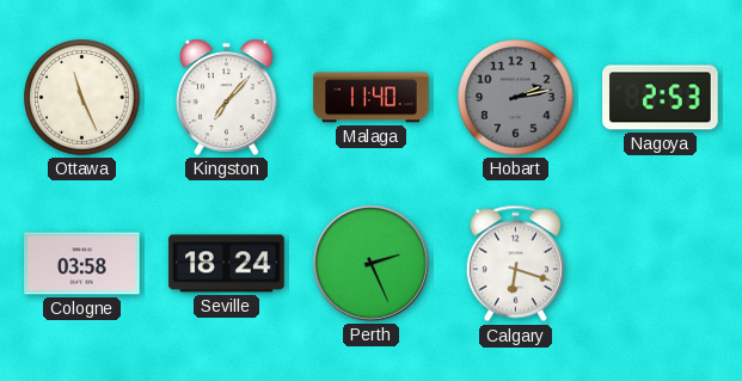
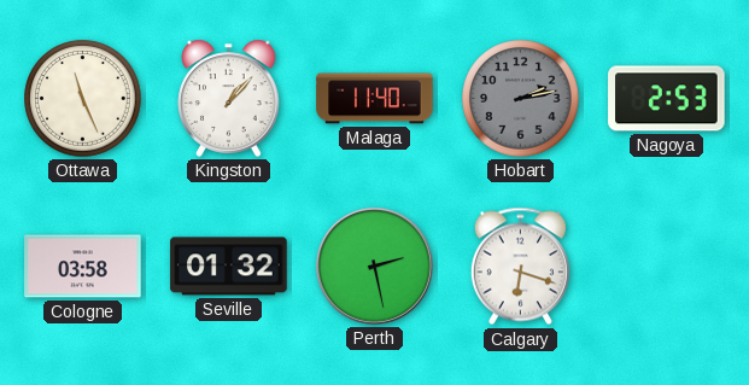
Kingston: 7:07 -> 1:07
Seville: 18:24 -> 01:32
Perth: 2:26 -> 2:28
